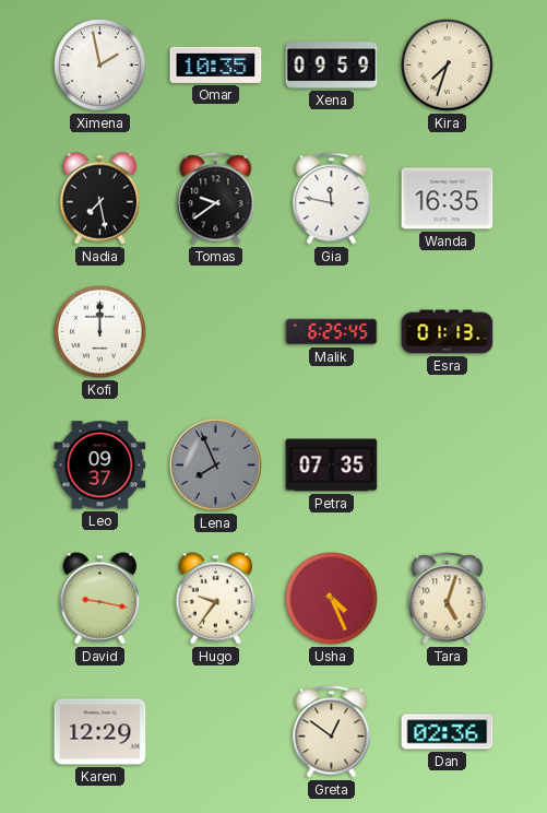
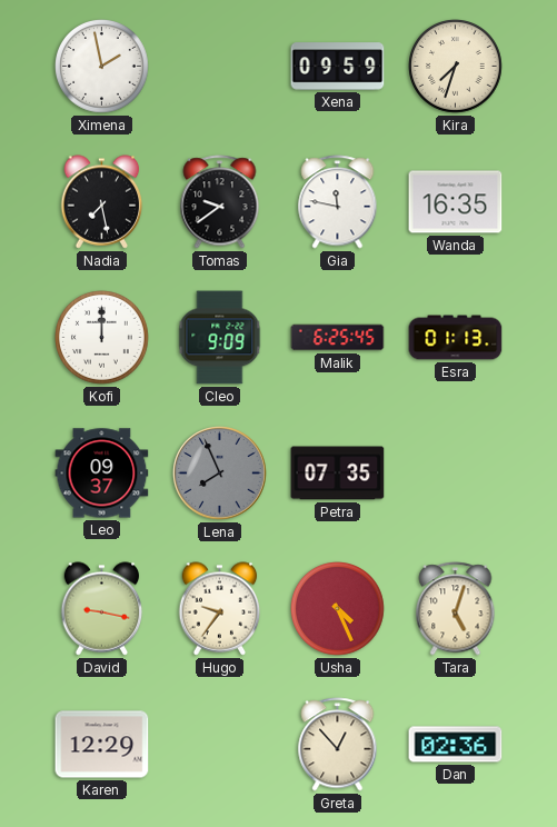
Omar: 10:35 -> none
Cleo: none -> 9:09
Greta: 12:51 -> 12:53
